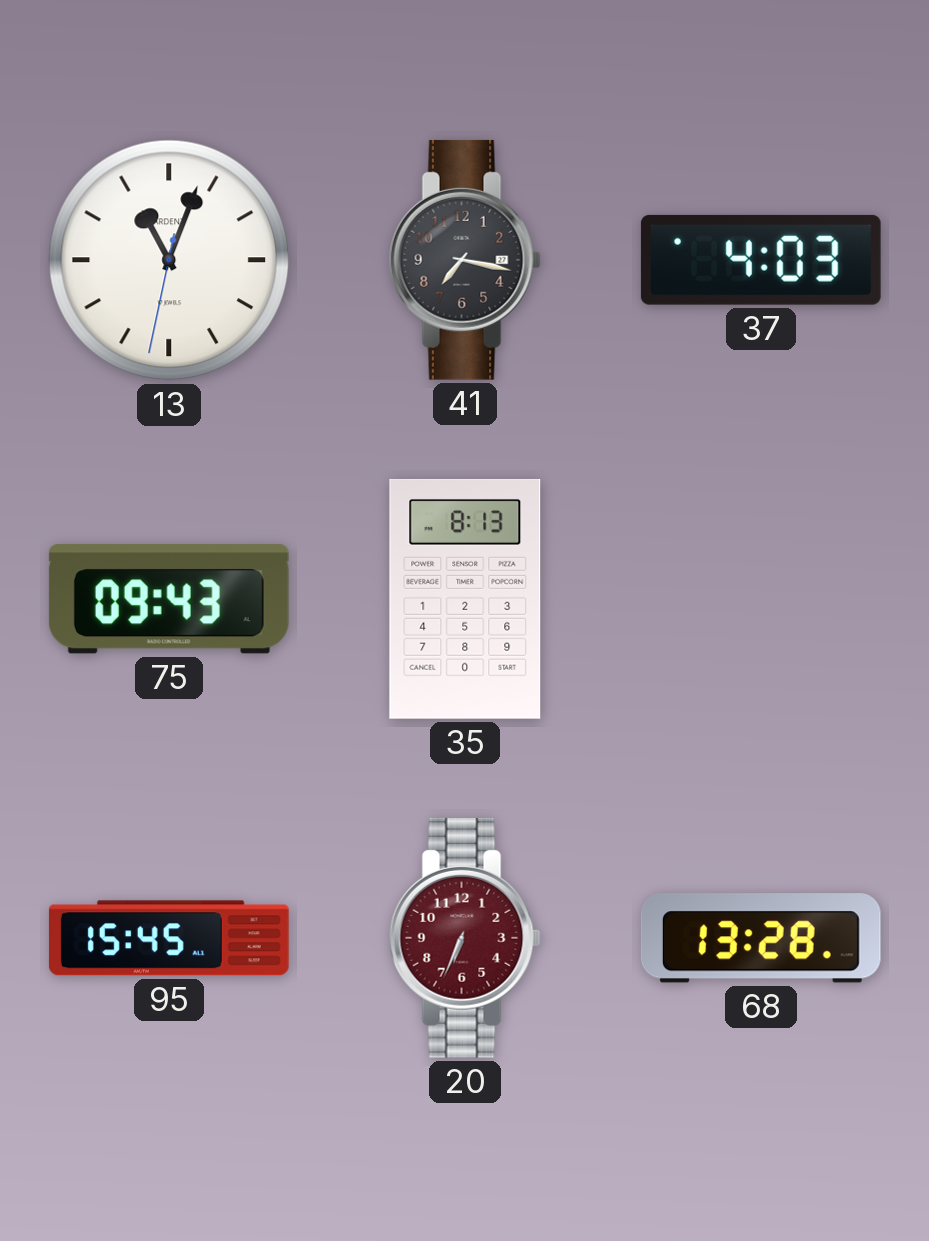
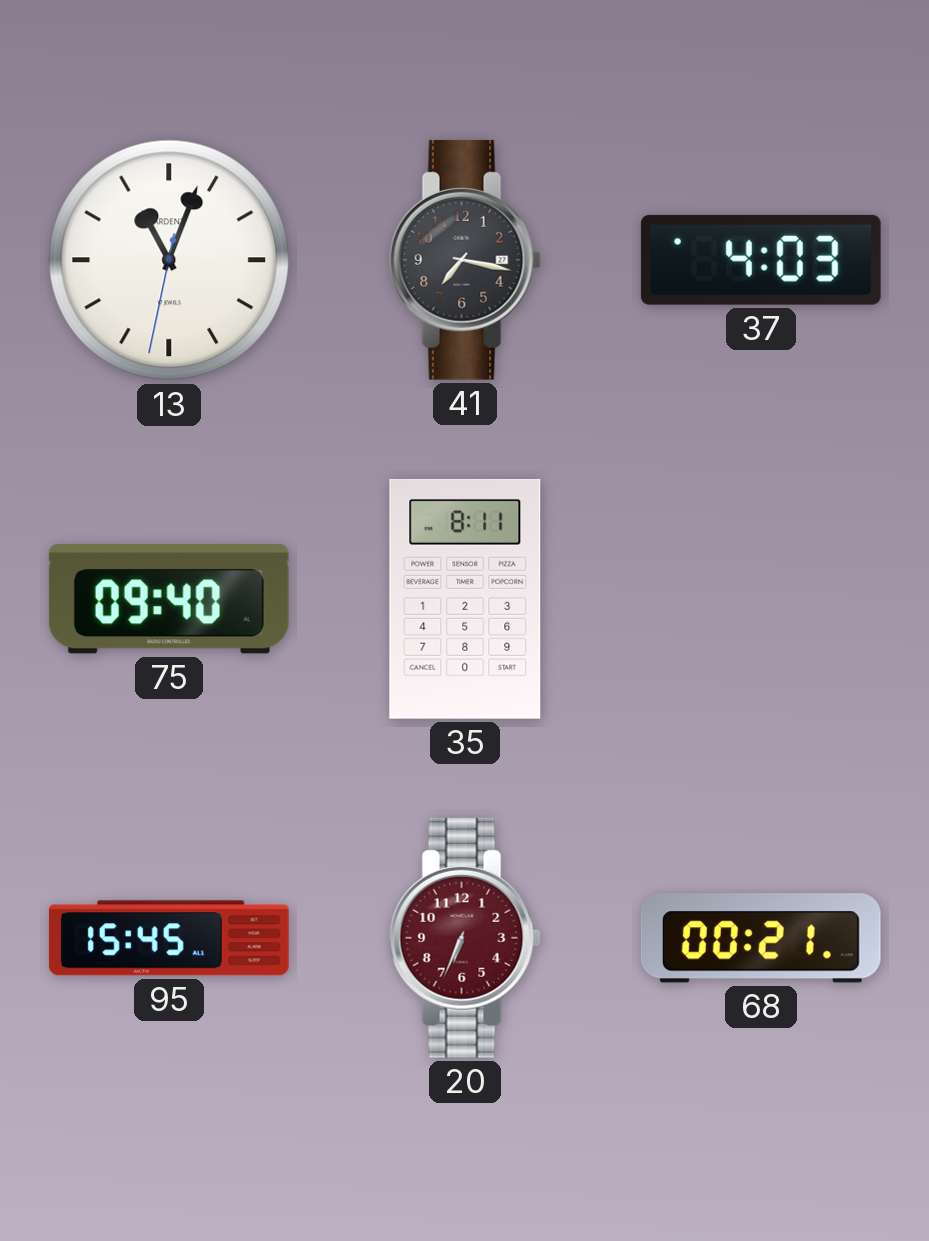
75: 09:43 -> 09:40
35: 8:13 -> 8:11
68: 13:28 -> 00:21
